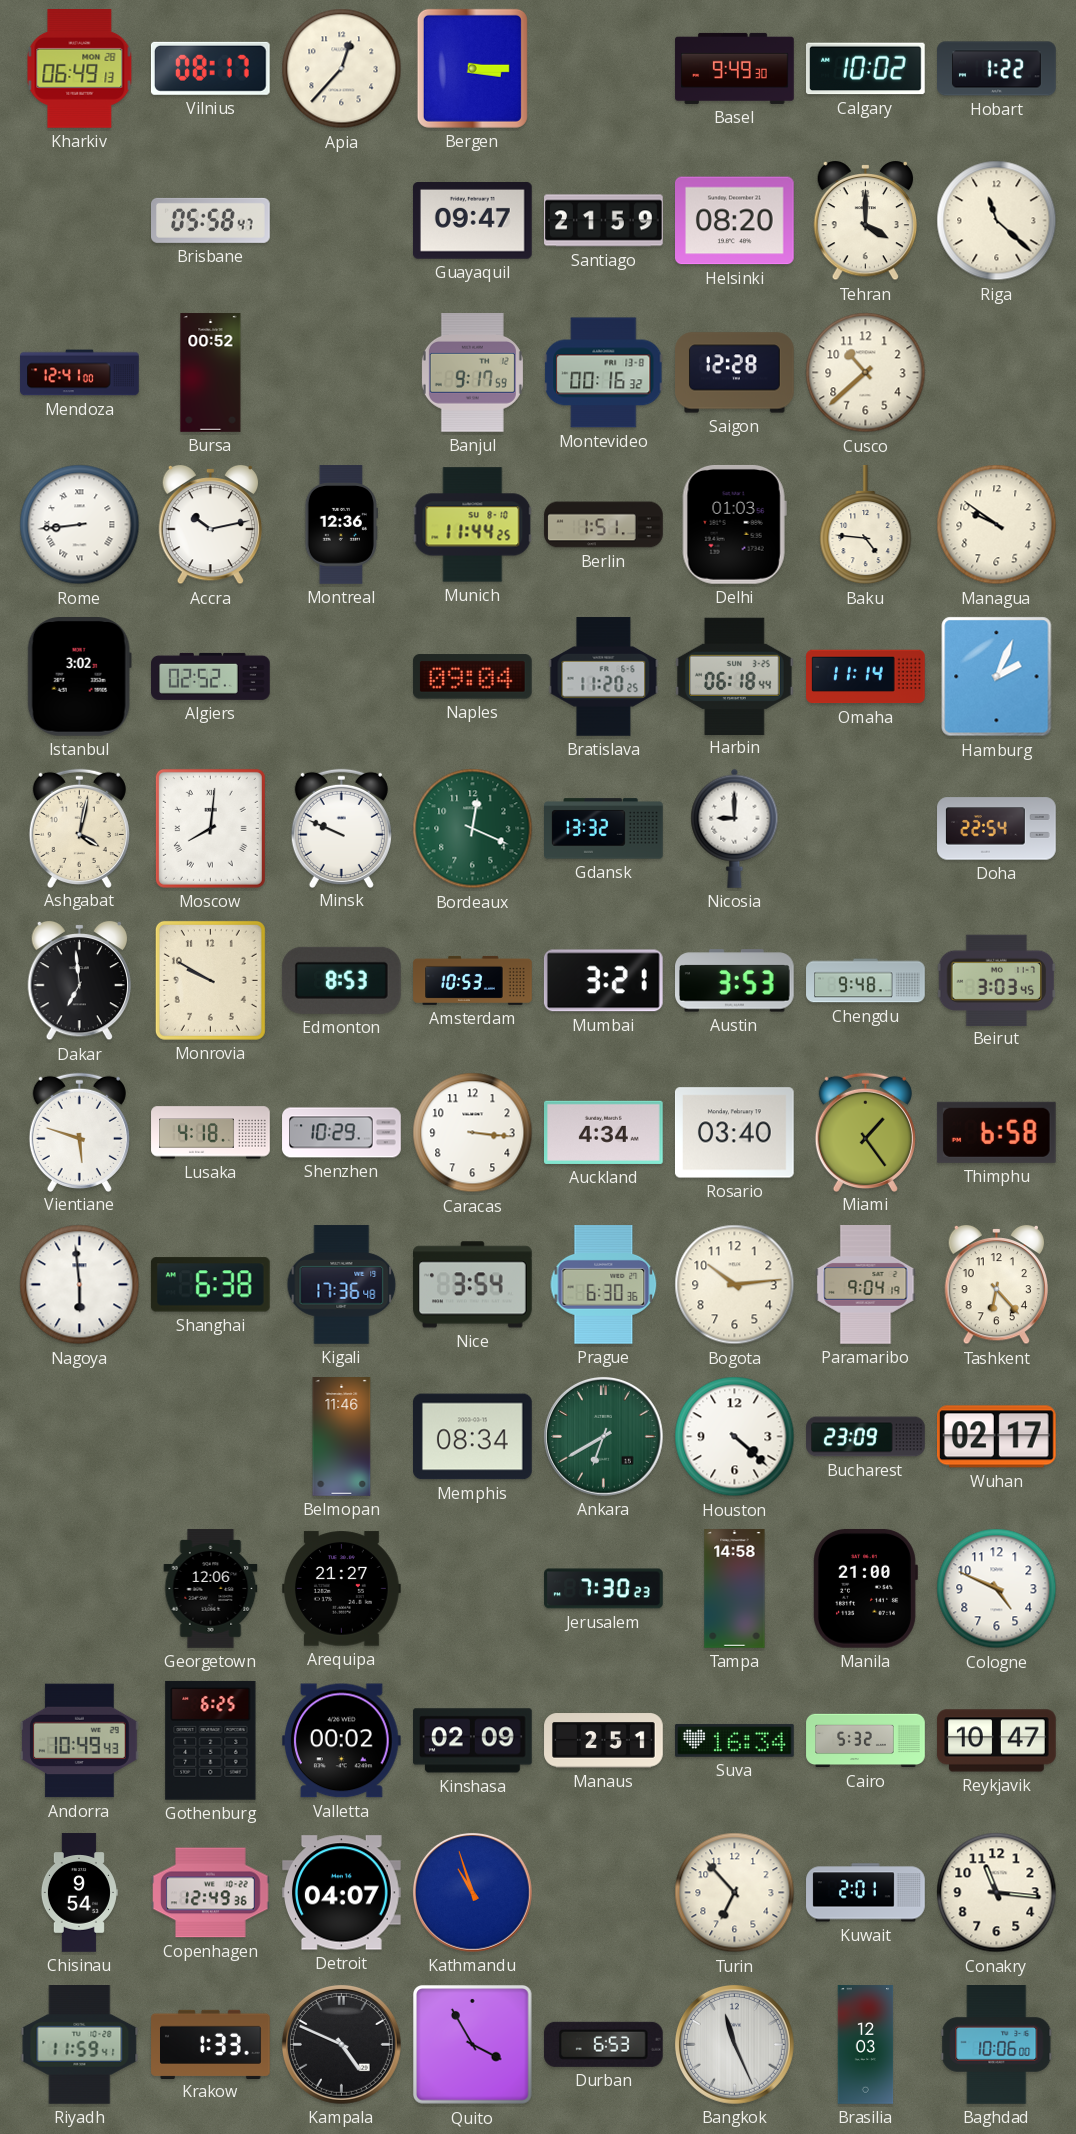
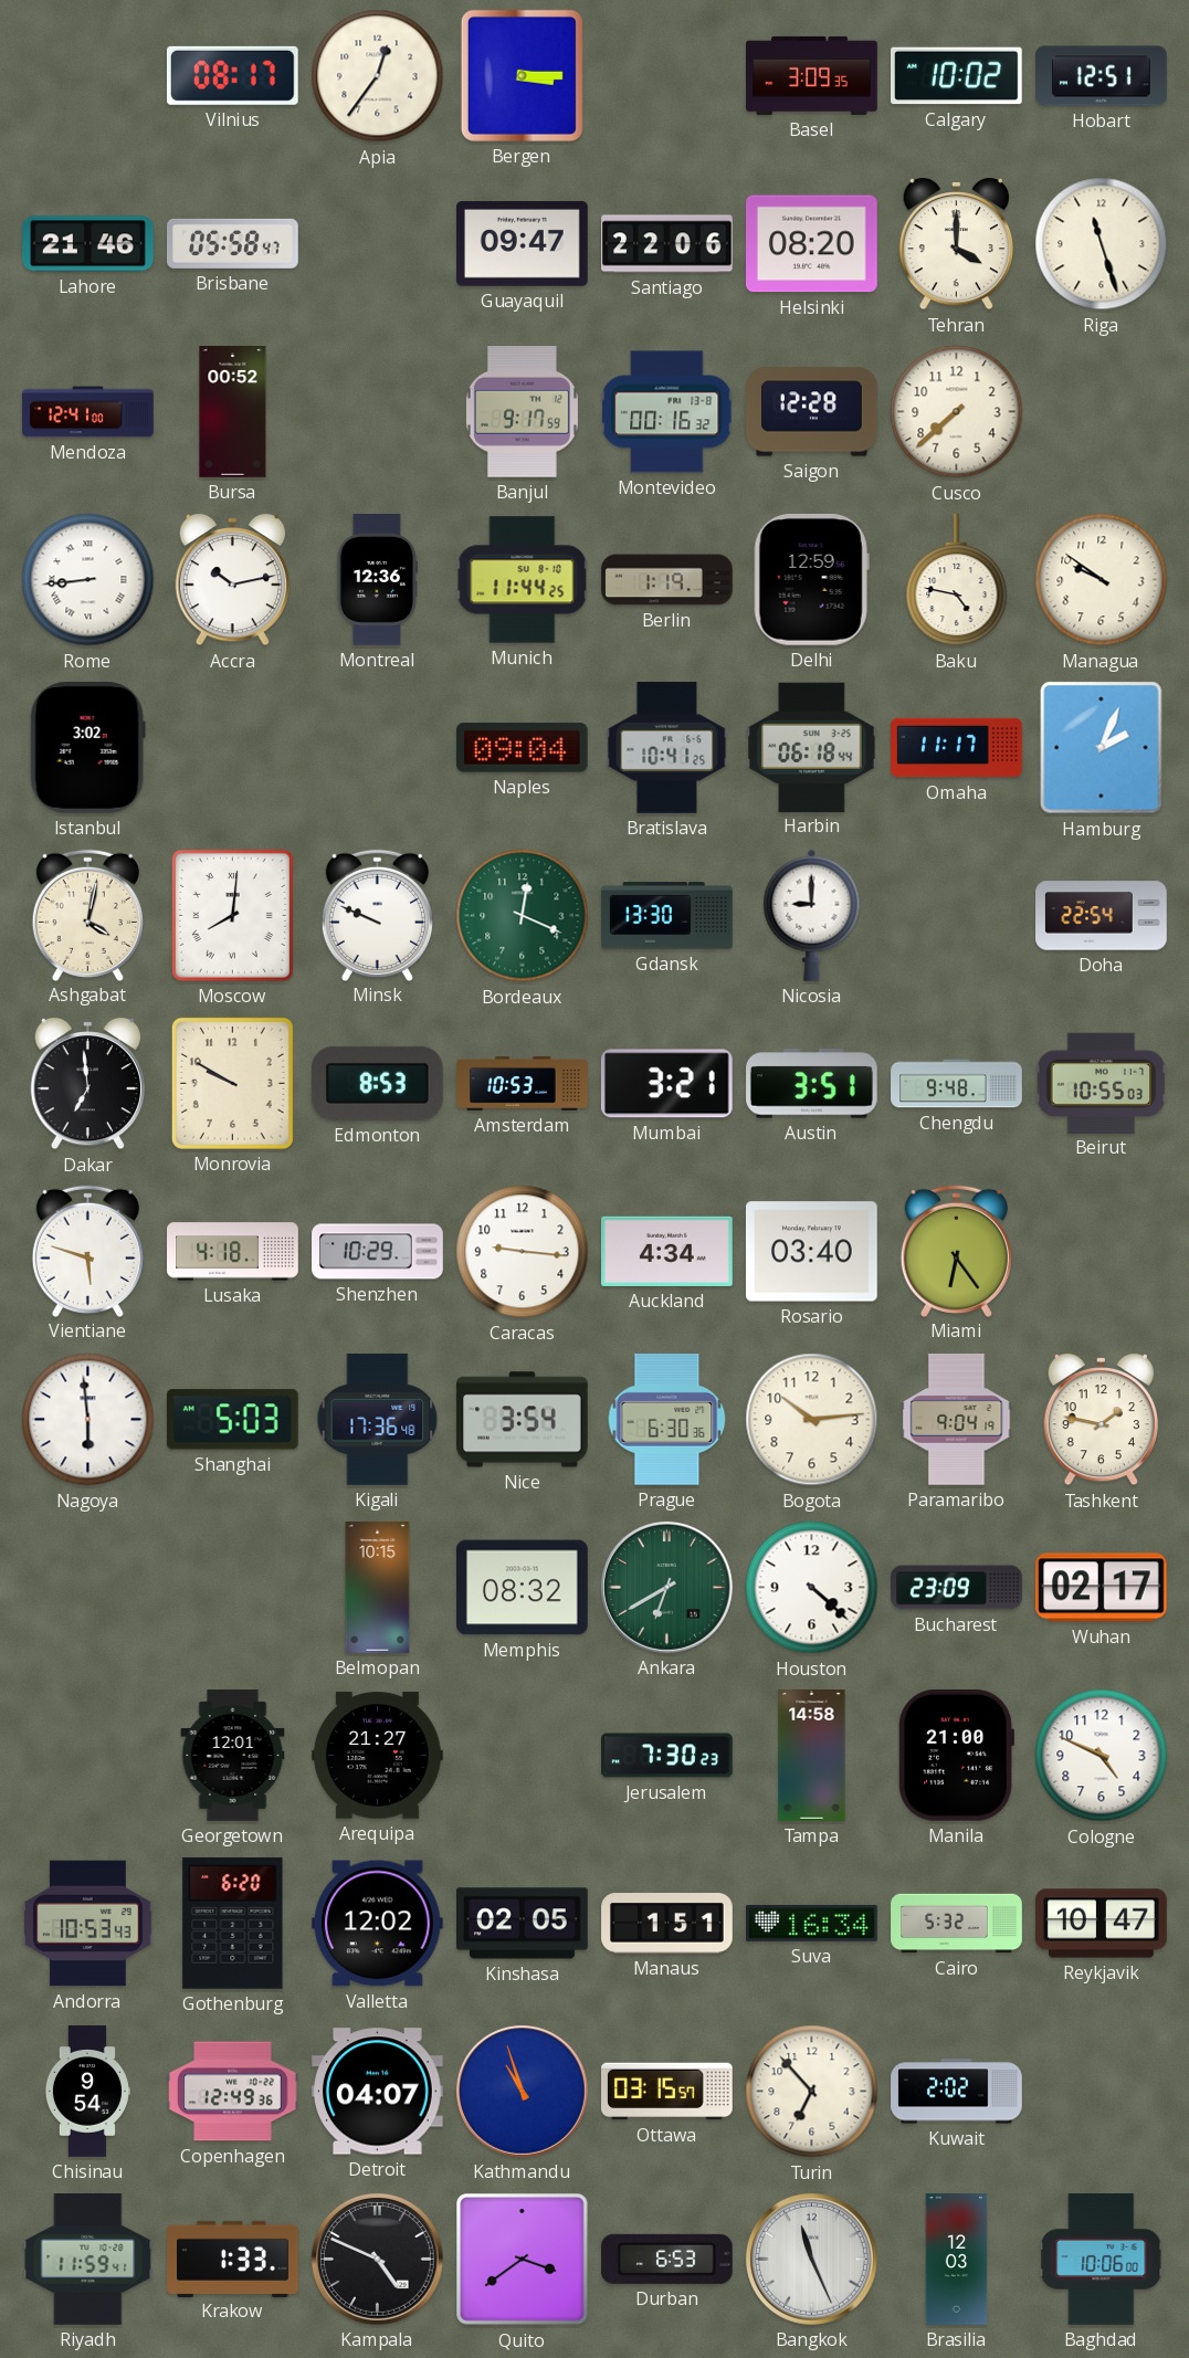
Kharkiv: 06:49 -> none
Apia: 12:37 -> 12:36
Basel: 9:49 -> 3:09
Hobart: 1:22 -> 12:51
Lahore: none -> 21:46
Santiago: 21:59 -> 22:06
Riga: 11:22 -> 11:27
Cusco: 10:38 -> 7:38
Berlin: 1:51 -> 1:19
Delhi: 01:03 -> 12:59
Baku: 4:46 -> 4:47
Algiers: 02:52 -> none
Bratislava: 11:20 -> 10:41
Omaha: 11:14 -> 11:17
Gdansk: 13:32 -> 13:30
Austin: 3:53 -> 3:51
Beirut: 3:03 -> 10:55
Caracas: 3:16 -> 9:16
Miami: 1:24 -> 6:24
Thimphu: 6:58 -> none
Shanghai: 6:38 -> 5:03
Tashkent: 6:23 -> 1:47
Belmopan: 11:46 -> 10:15
Memphis: 08:34 -> 08:32
Georgetown: 12:06 -> 12:01
Andorra: 10:49 -> 10:53
Gothenburg: 6:25 -> 6:20
Valletta: 00:02 -> 12:02
Kinshasa: 02:09 -> 02:05
Manaus: 2:51 -> 1:51
Ottawa: none -> 03:15
Kuwait: 2:01 -> 2:02
Conakry: 11:16 -> none
Quito: 3:55 -> 3:39
